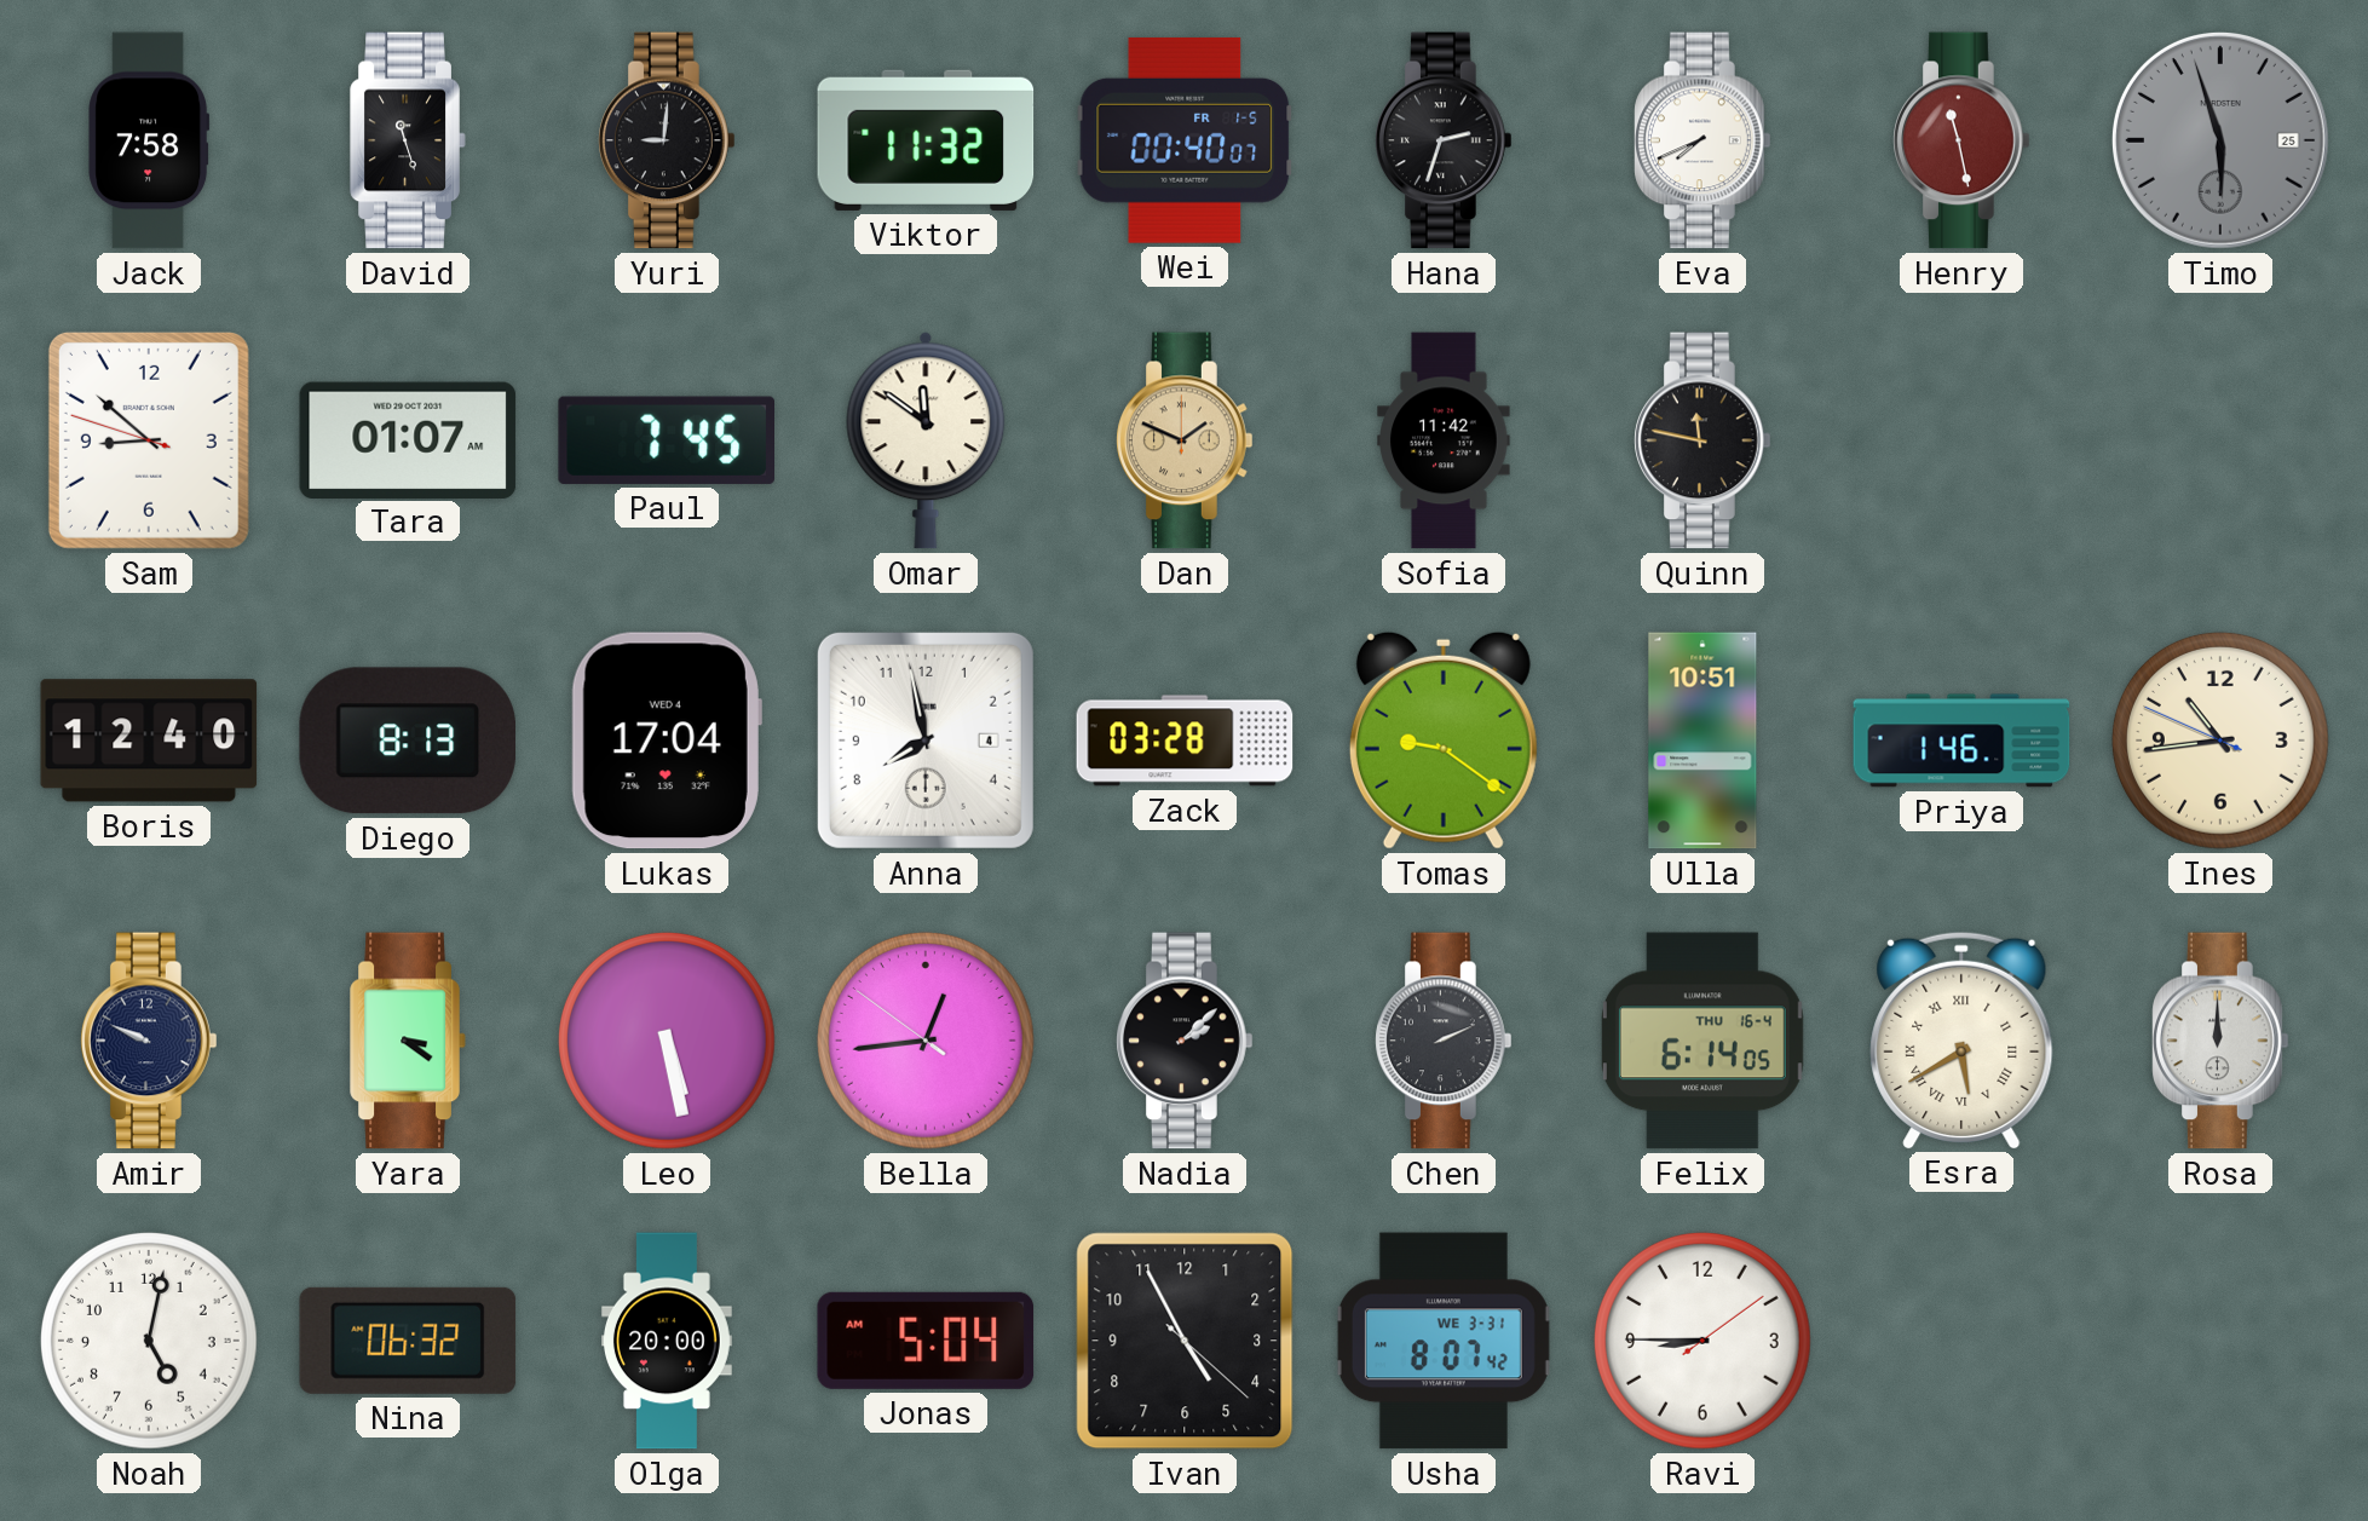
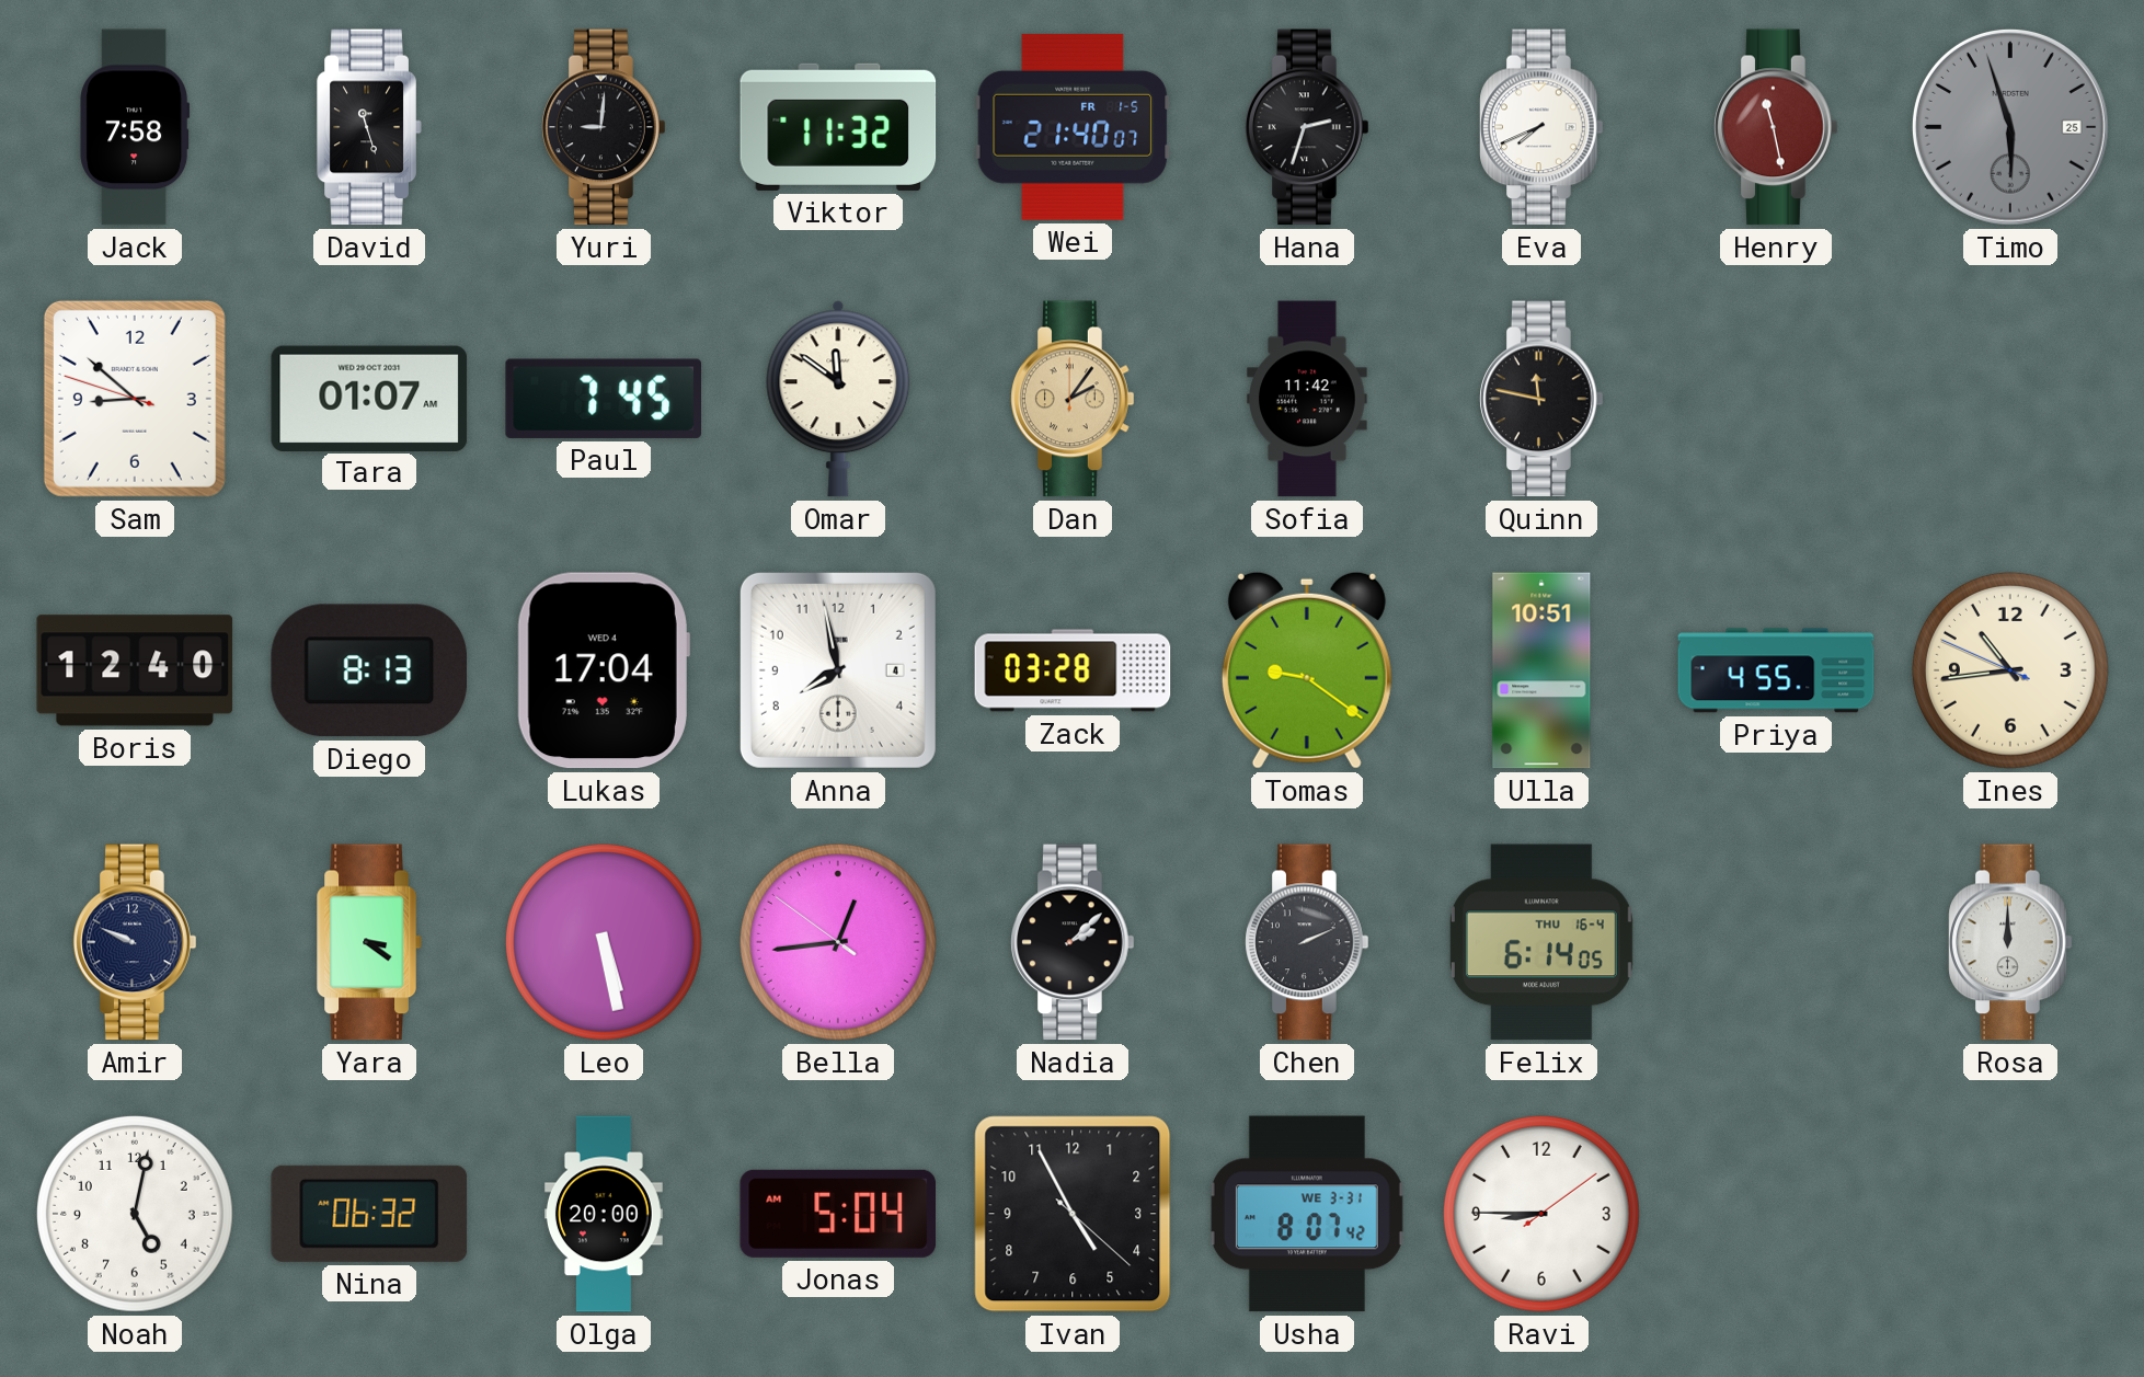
Wei: 00:40 -> 21:40
Dan: 1:49 -> 2:06
Priya: 1:46 -> 4:55
Esra: 5:40 -> none
